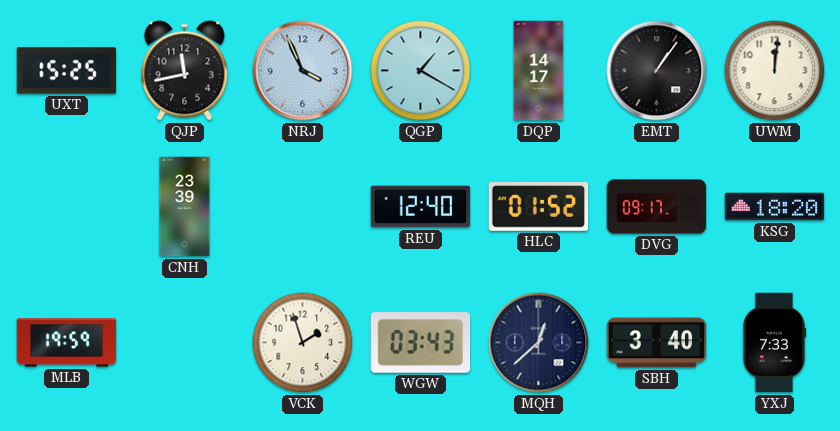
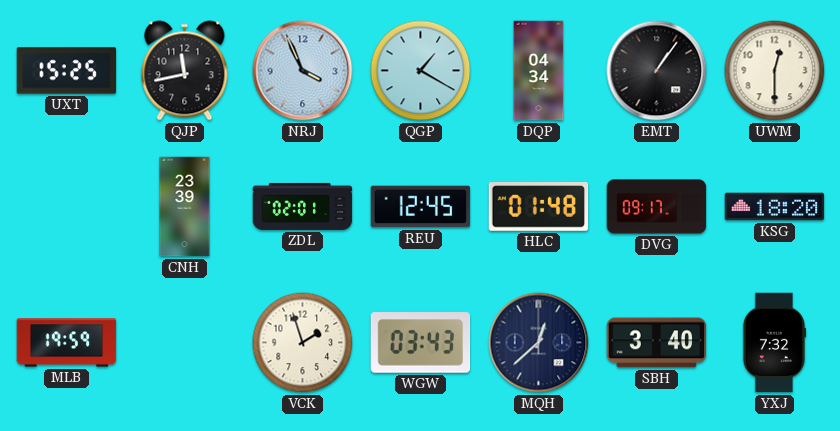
DQP: 14:17 -> 04:34
UWM: 12:01 -> 12:30
ZDL: none -> 02:01
REU: 12:40 -> 12:45
HLC: 01:52 -> 01:48
YXJ: 7:33 -> 7:32
